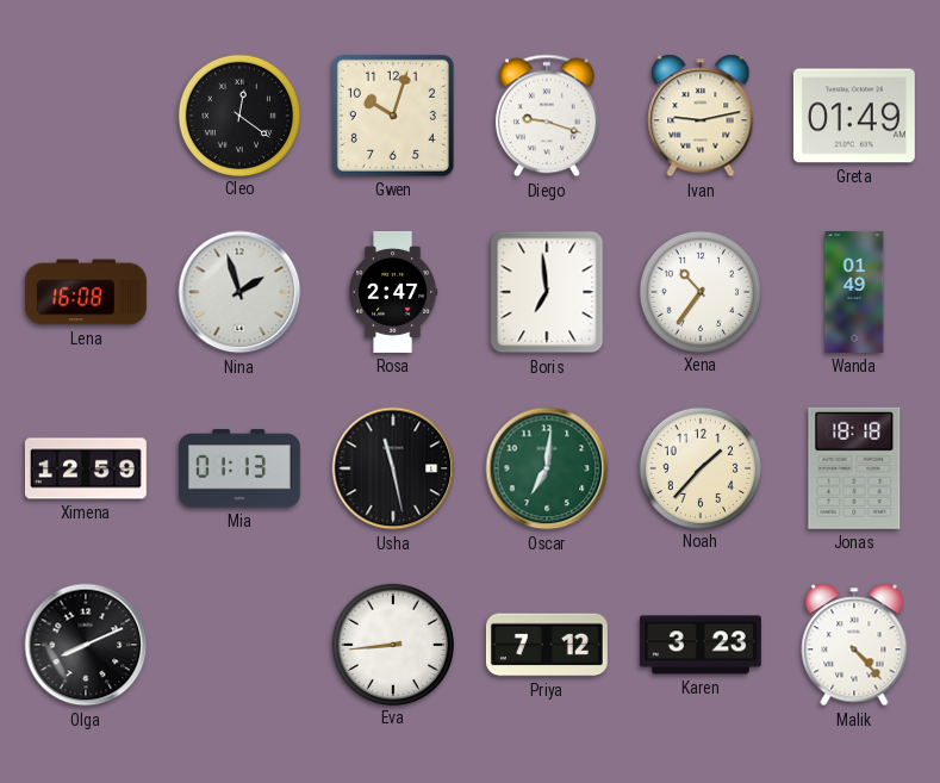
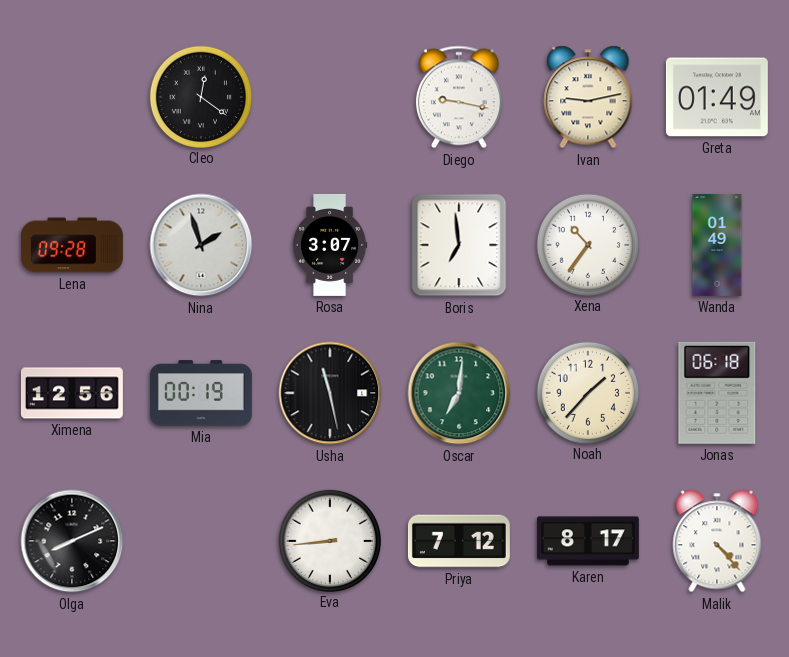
Gwen: 10:03 -> none
Diego: 9:18 -> 9:17
Lena: 16:08 -> 09:28
Rosa: 2:47 -> 3:07
Ximena: 12:59 -> 12:56
Mia: 01:13 -> 00:19
Jonas: 18:18 -> 06:18
Karen: 3:23 -> 8:17
